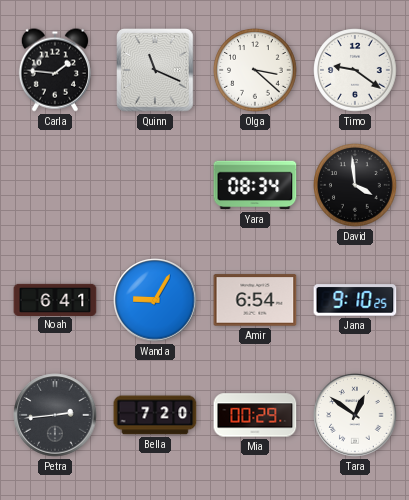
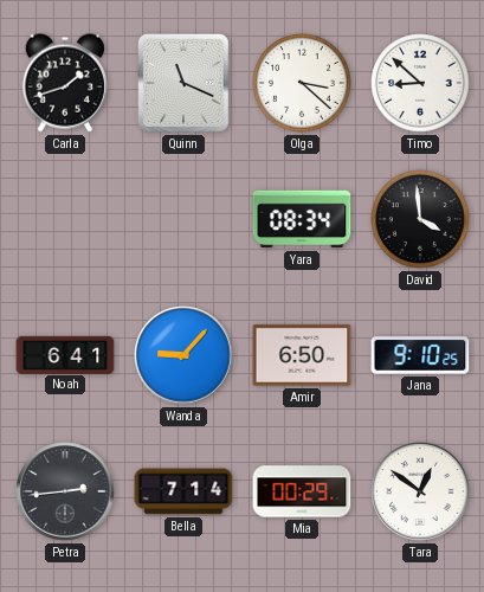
Carla: 1:46 -> 1:42
Timo: 9:21 -> 8:52
Wanda: 9:05 -> 9:07
Amir: 6:54 -> 6:50
Bella: 7:20 -> 7:14
